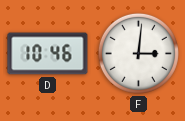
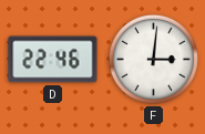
D: 10:46 -> 22:46
